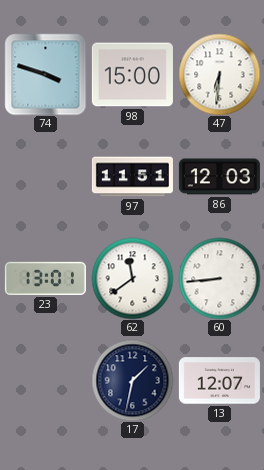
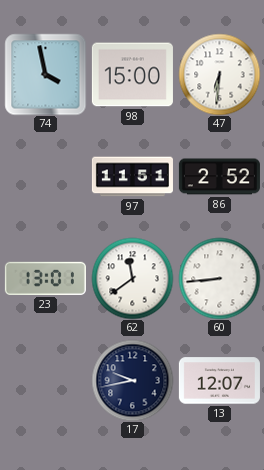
74: 3:48 -> 3:58
86: 12:03 -> 2:52
17: 1:32 -> 9:43
